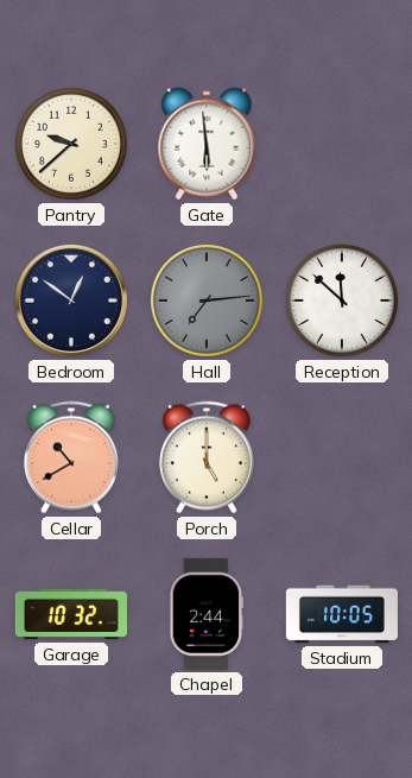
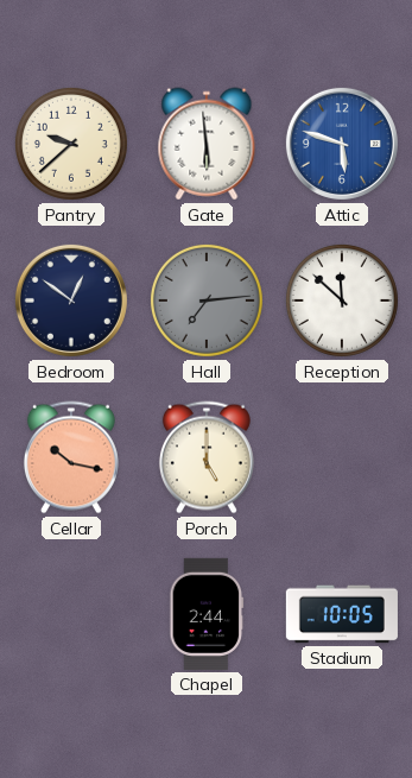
Attic: none -> 5:48
Cellar: 10:40 -> 10:17
Garage: 10:32 -> none
